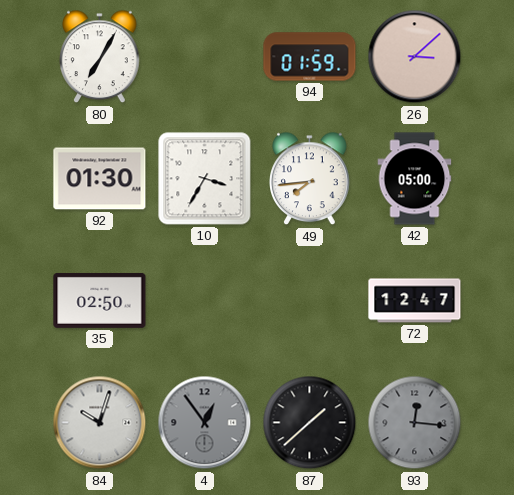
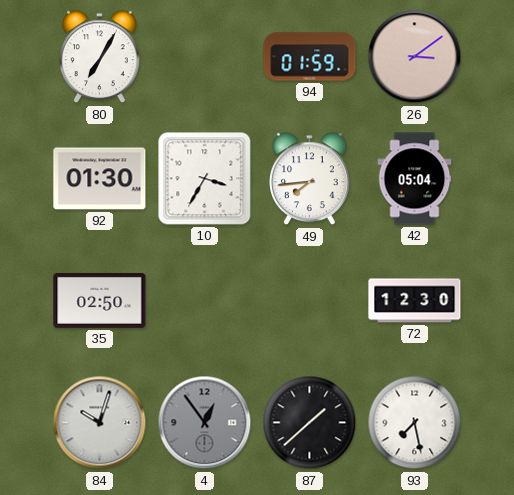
26: 3:08 -> 3:09
42: 05:00 -> 05:04
72: 12:47 -> 12:30
93: 12:16 -> 7:28
93 dial: grey -> white
